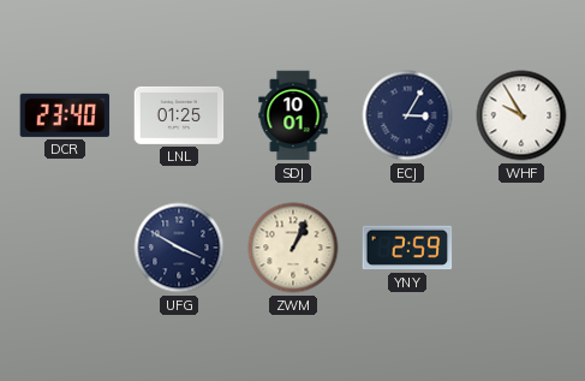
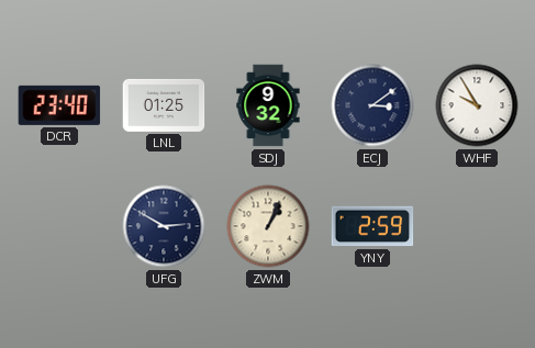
SDJ: 10:01 -> 9:32
ECJ: 3:05 -> 3:09
UFG: 3:50 -> 2:50
